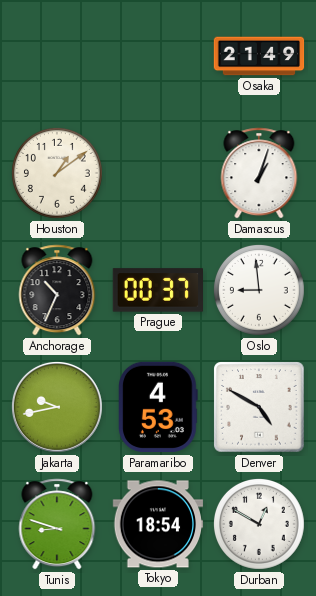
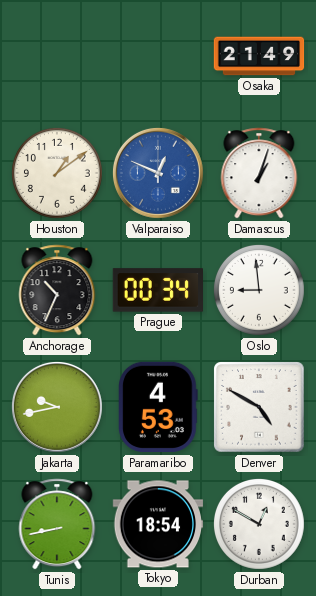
Valparaiso: none -> 12:49
Prague: 00:37 -> 00:34
Tunis: 8:48 -> 8:43
